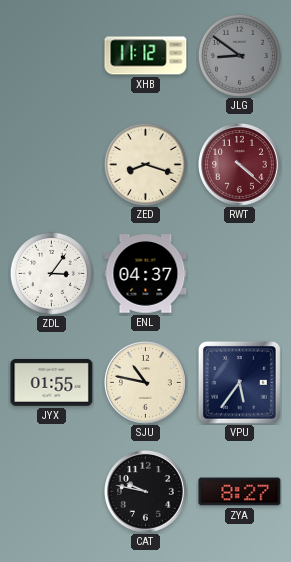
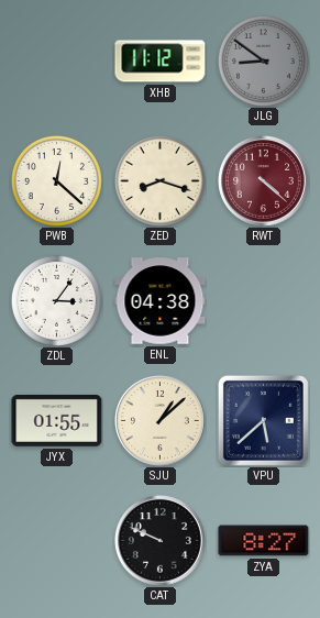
PWB: none -> 12:22
ENL: 04:37 -> 04:38
SJU: 10:47 -> 1:08
VPU: 5:36 -> 5:38
CAT: 9:47 -> 9:49
